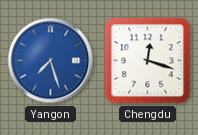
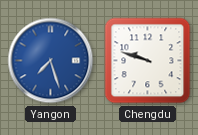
Chengdu: 12:18 -> 9:48
